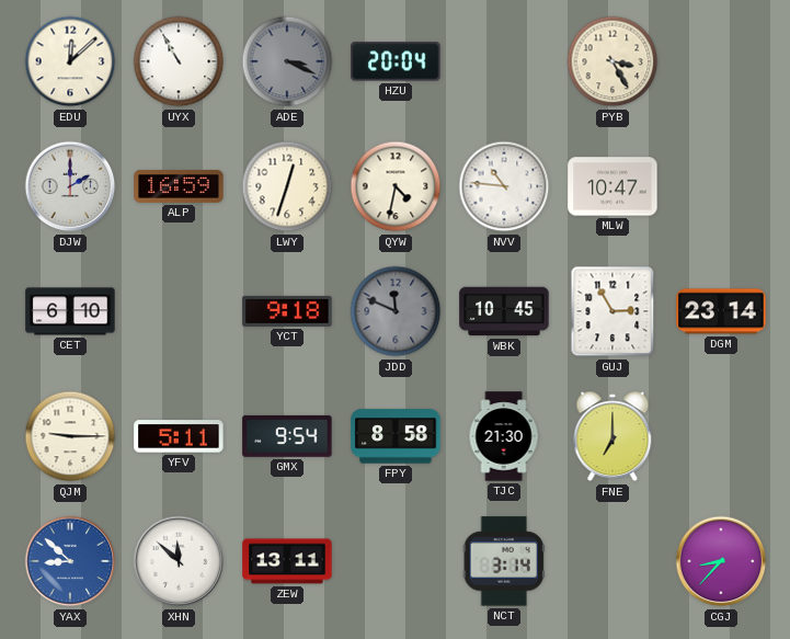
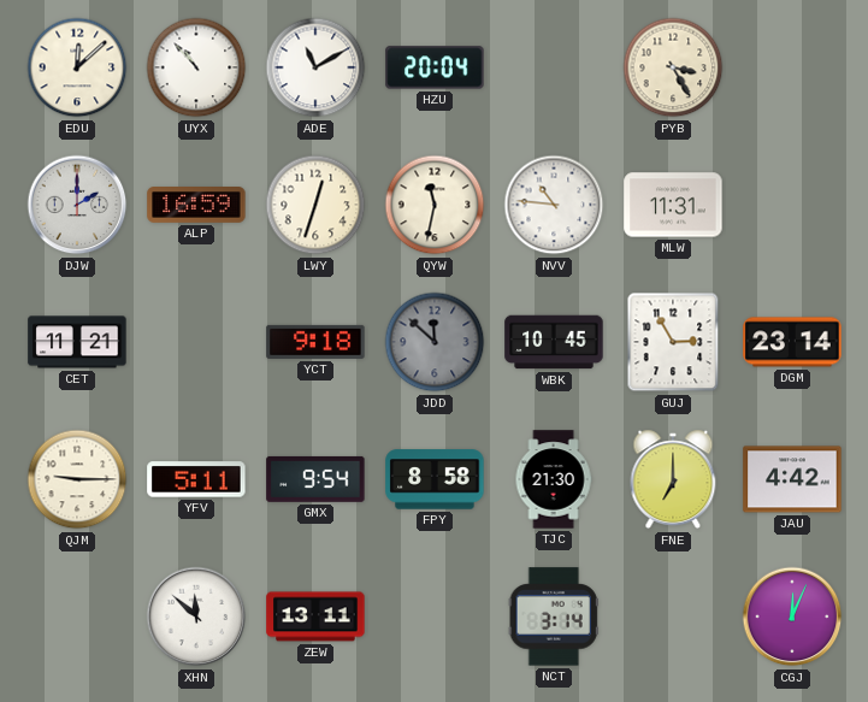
UYX: 10:55 -> 10:53
ADE: 3:19 -> 11:10
ADE dial: grey -> white
QYW: 4:32 -> 11:32
MLW: 10:47 -> 11:31
CET: 6:10 -> 11:21
JDD: 11:49 -> 11:52
JAU: none -> 4:42
YAX: 8:52 -> none
CGJ: 8:37 -> 12:04
